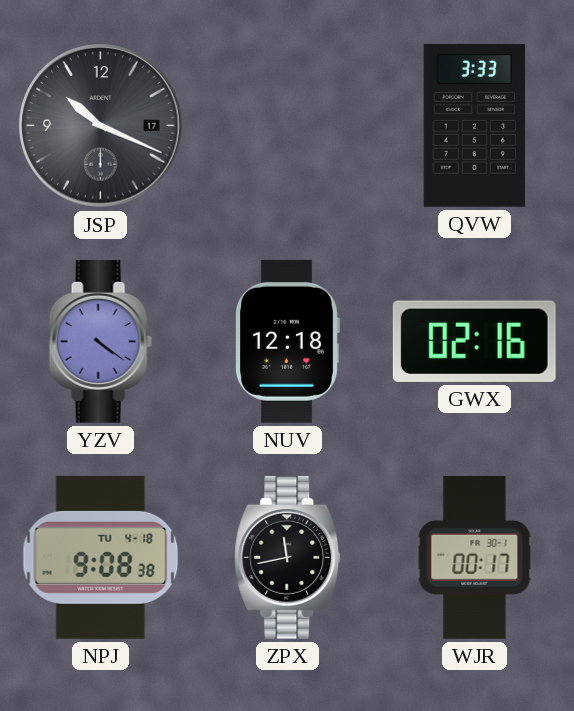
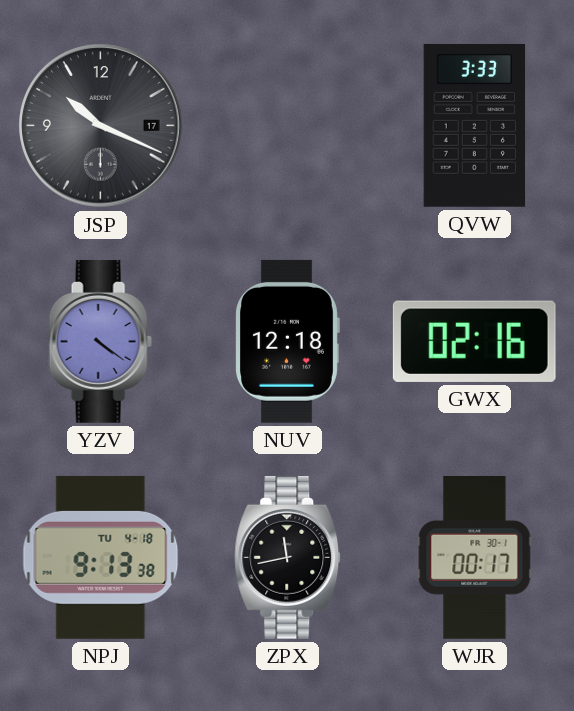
NPJ: 9:08 -> 9:13
